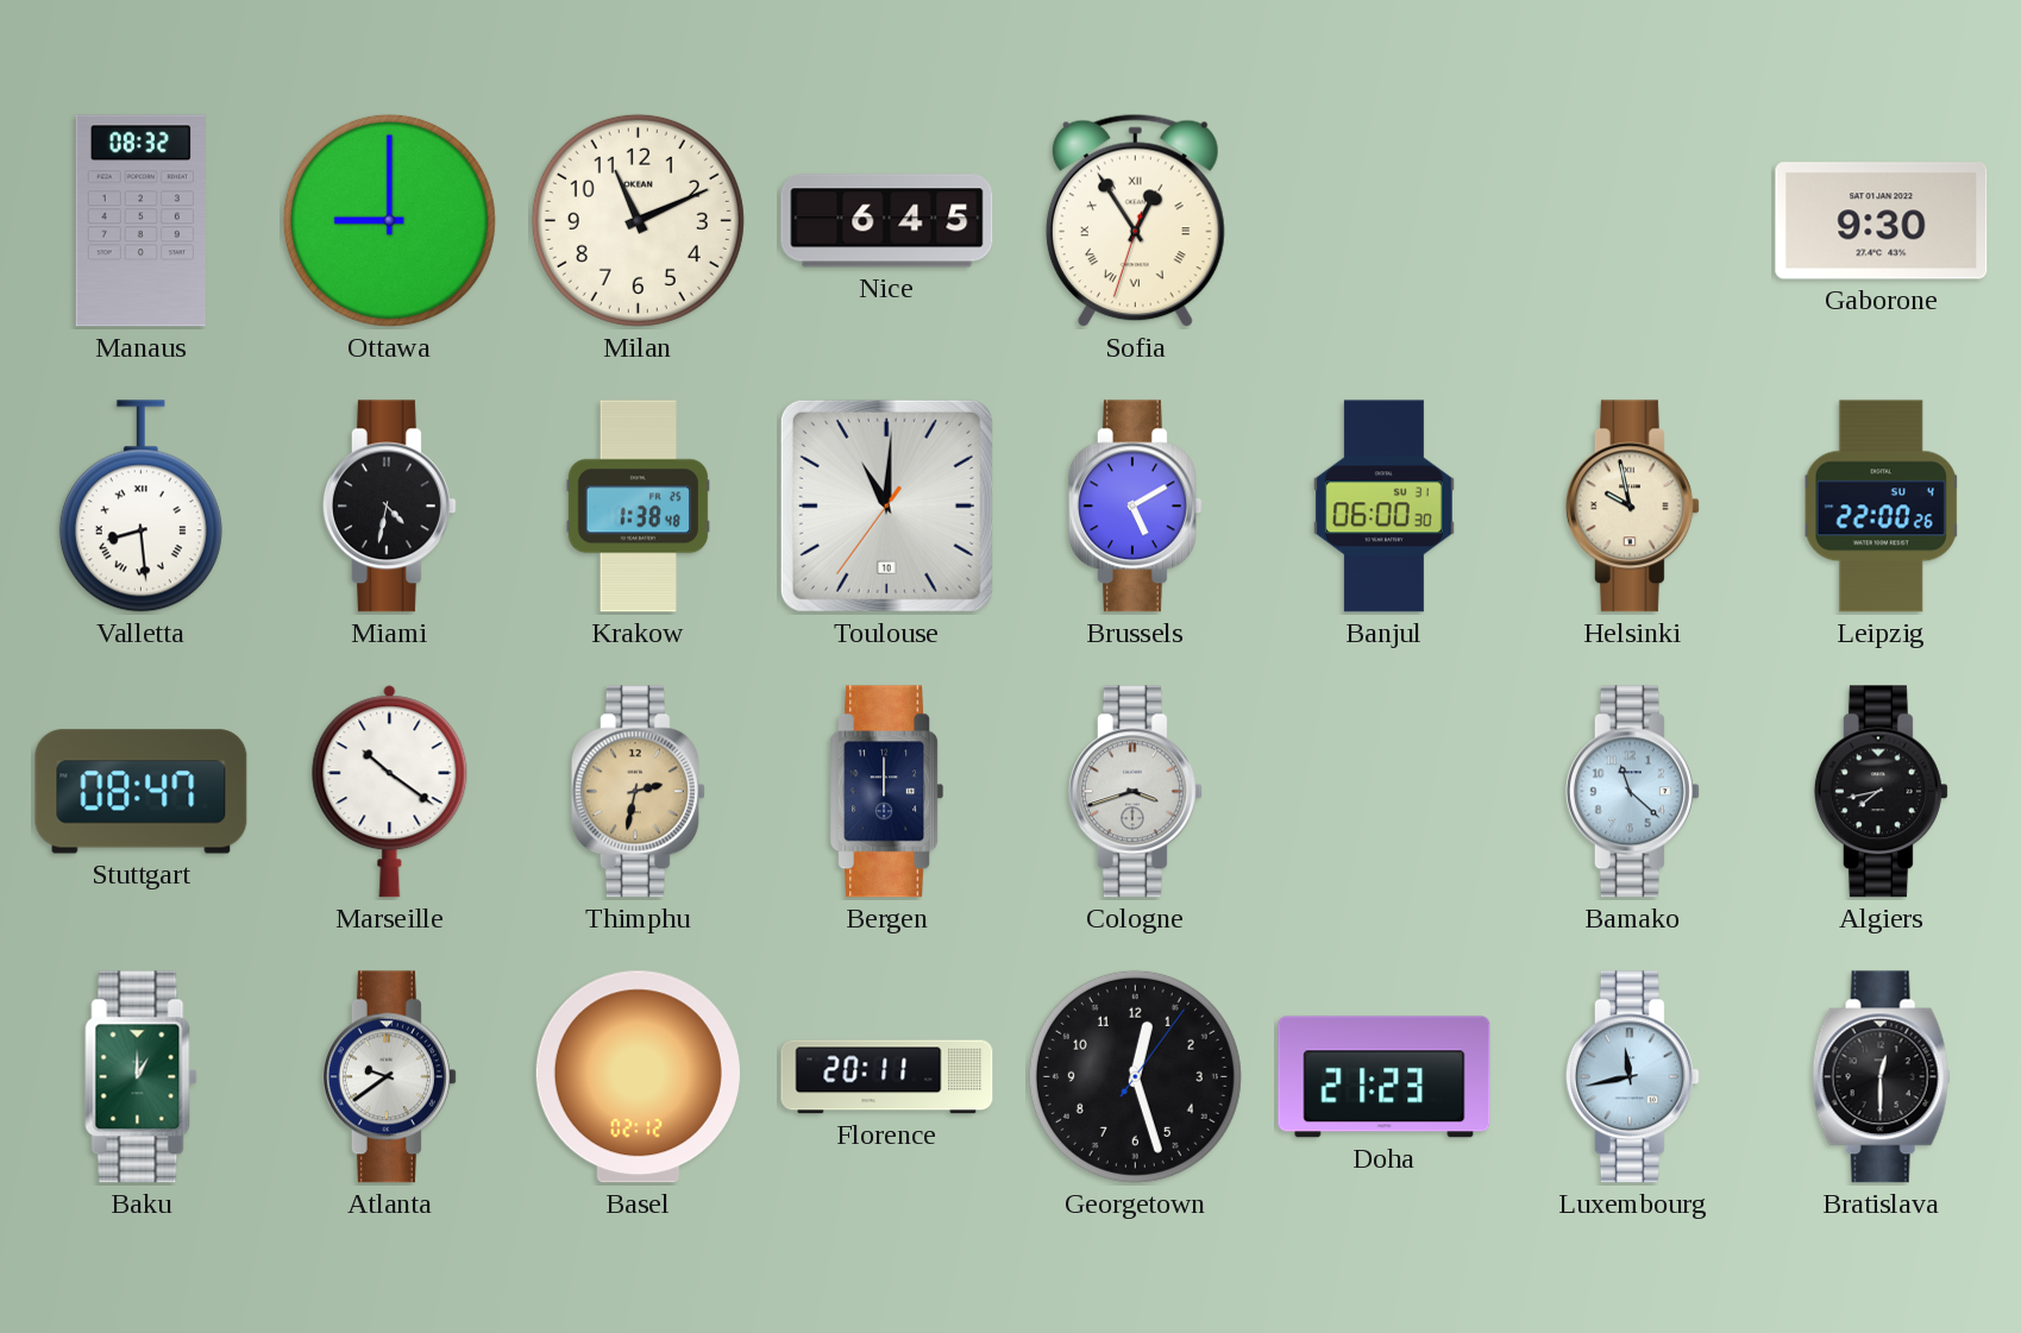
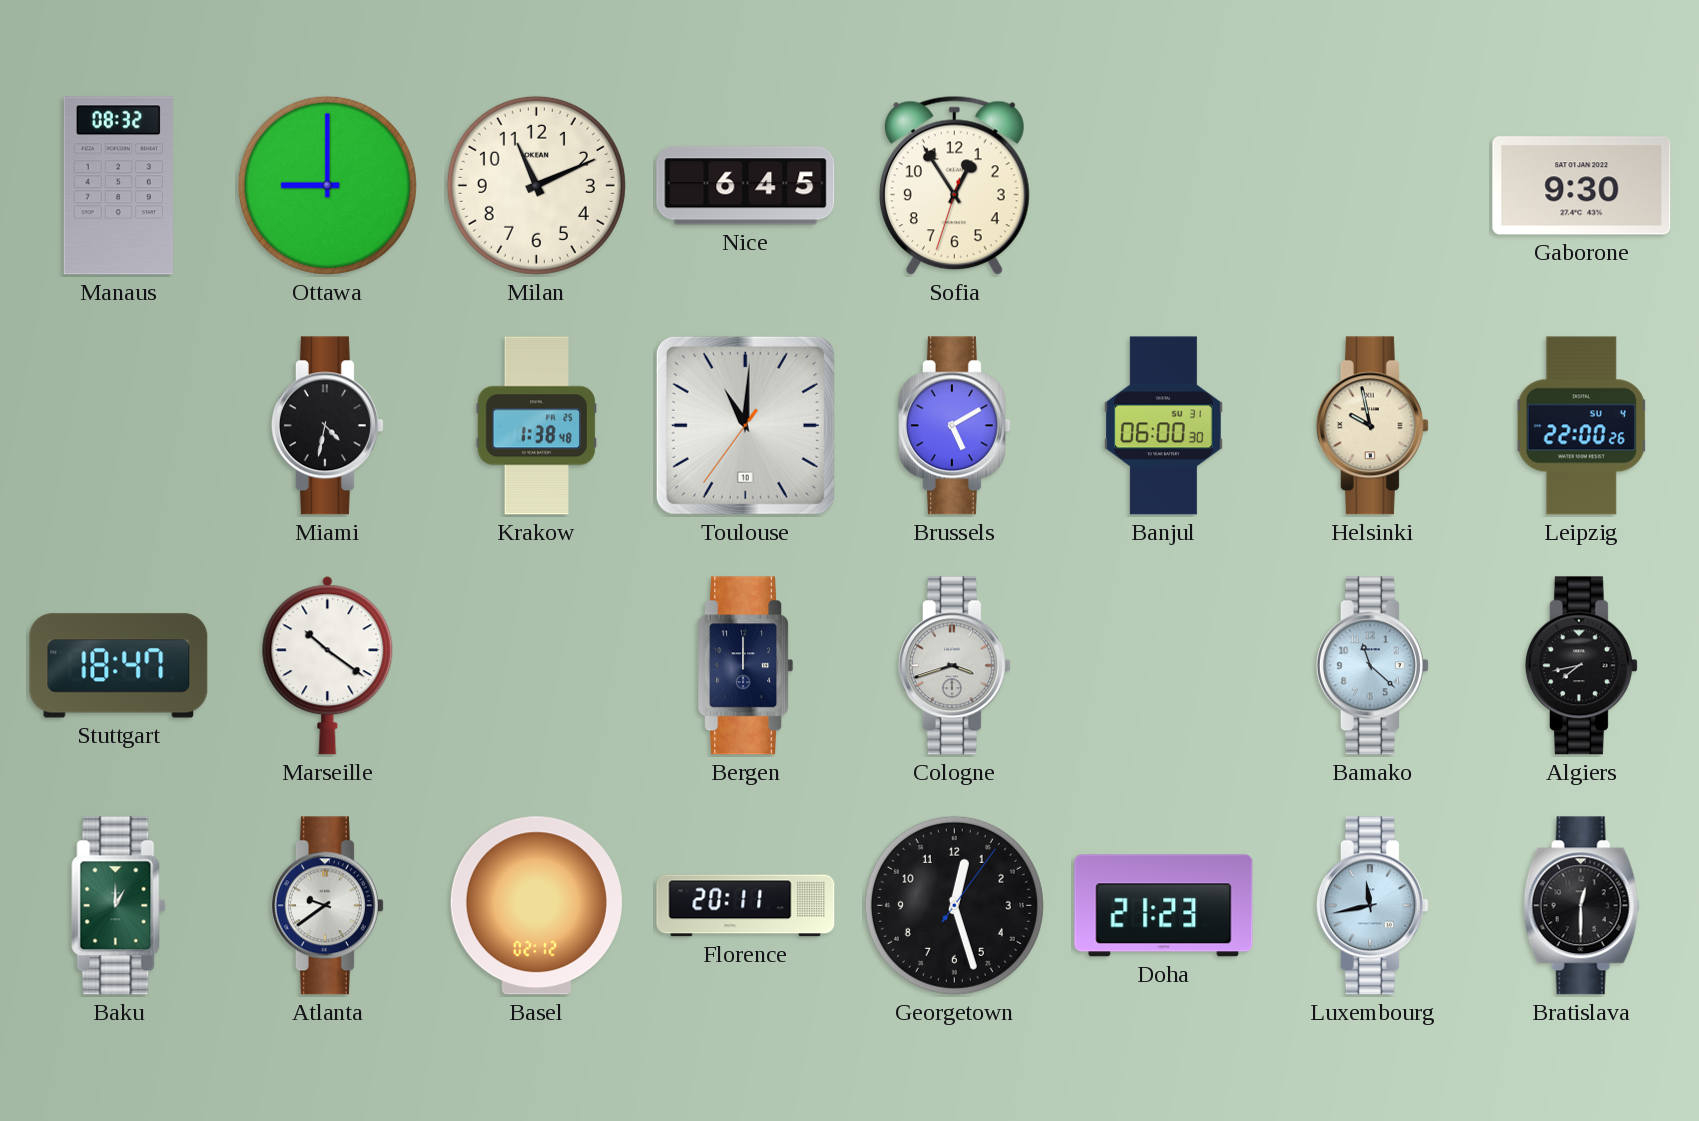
Sofia numerals: Roman -> Arabic
Valletta: 8:29 -> none
Stuttgart: 08:47 -> 18:47
Thimphu: 2:32 -> none
